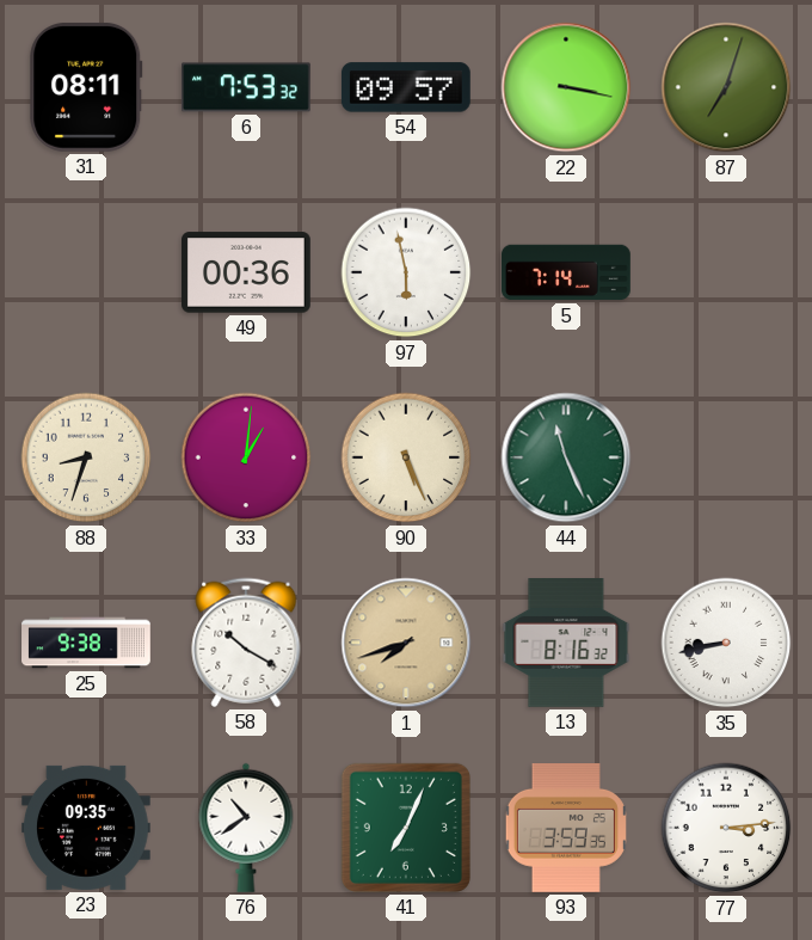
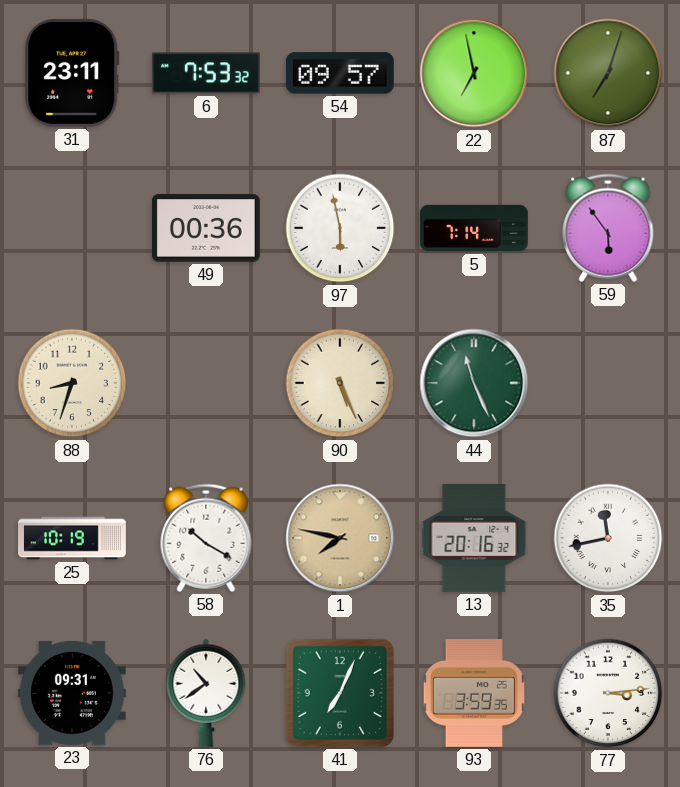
31: 08:11 -> 23:11
22: 3:17 -> 6:58
59: none -> 5:54
33: 1:01 -> none
25: 9:38 -> 10:19
1: 7:42 -> 7:47
13: 8:16 -> 20:16
35: 8:43 -> 11:43
23: 09:35 -> 09:31
